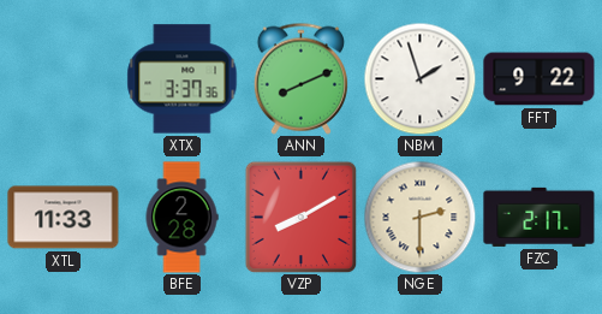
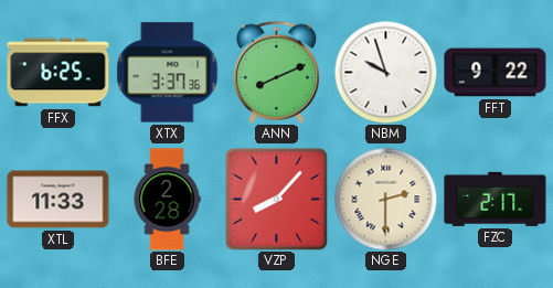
FFX: none -> 6:25
NBM: 1:57 -> 9:57
VZP: 8:10 -> 8:07
